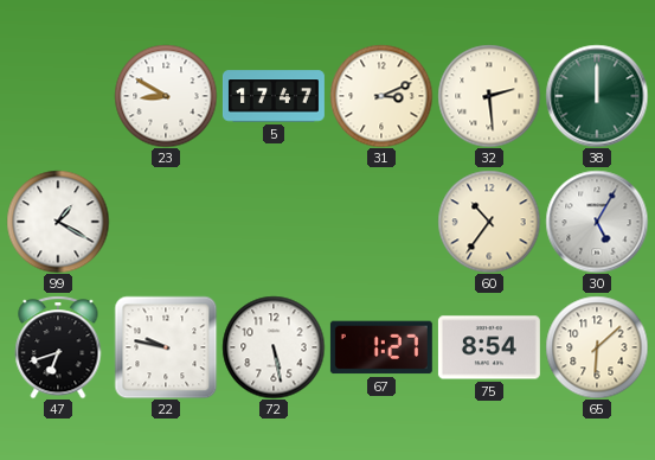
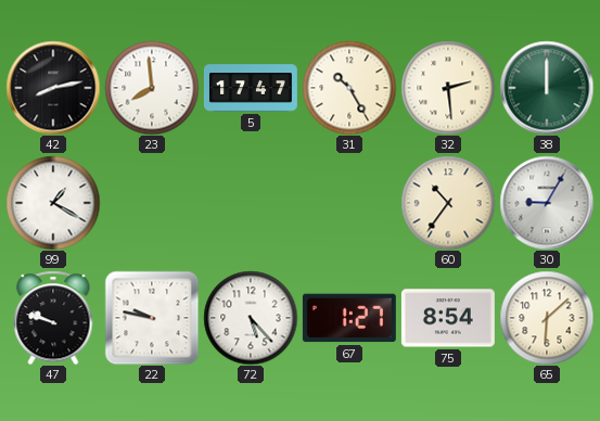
42: none -> 8:13
23: 8:50 -> 7:59
31: 3:11 -> 10:25
30: 5:05 -> 9:05
47: 6:42 -> 9:48
72: 5:28 -> 5:23
